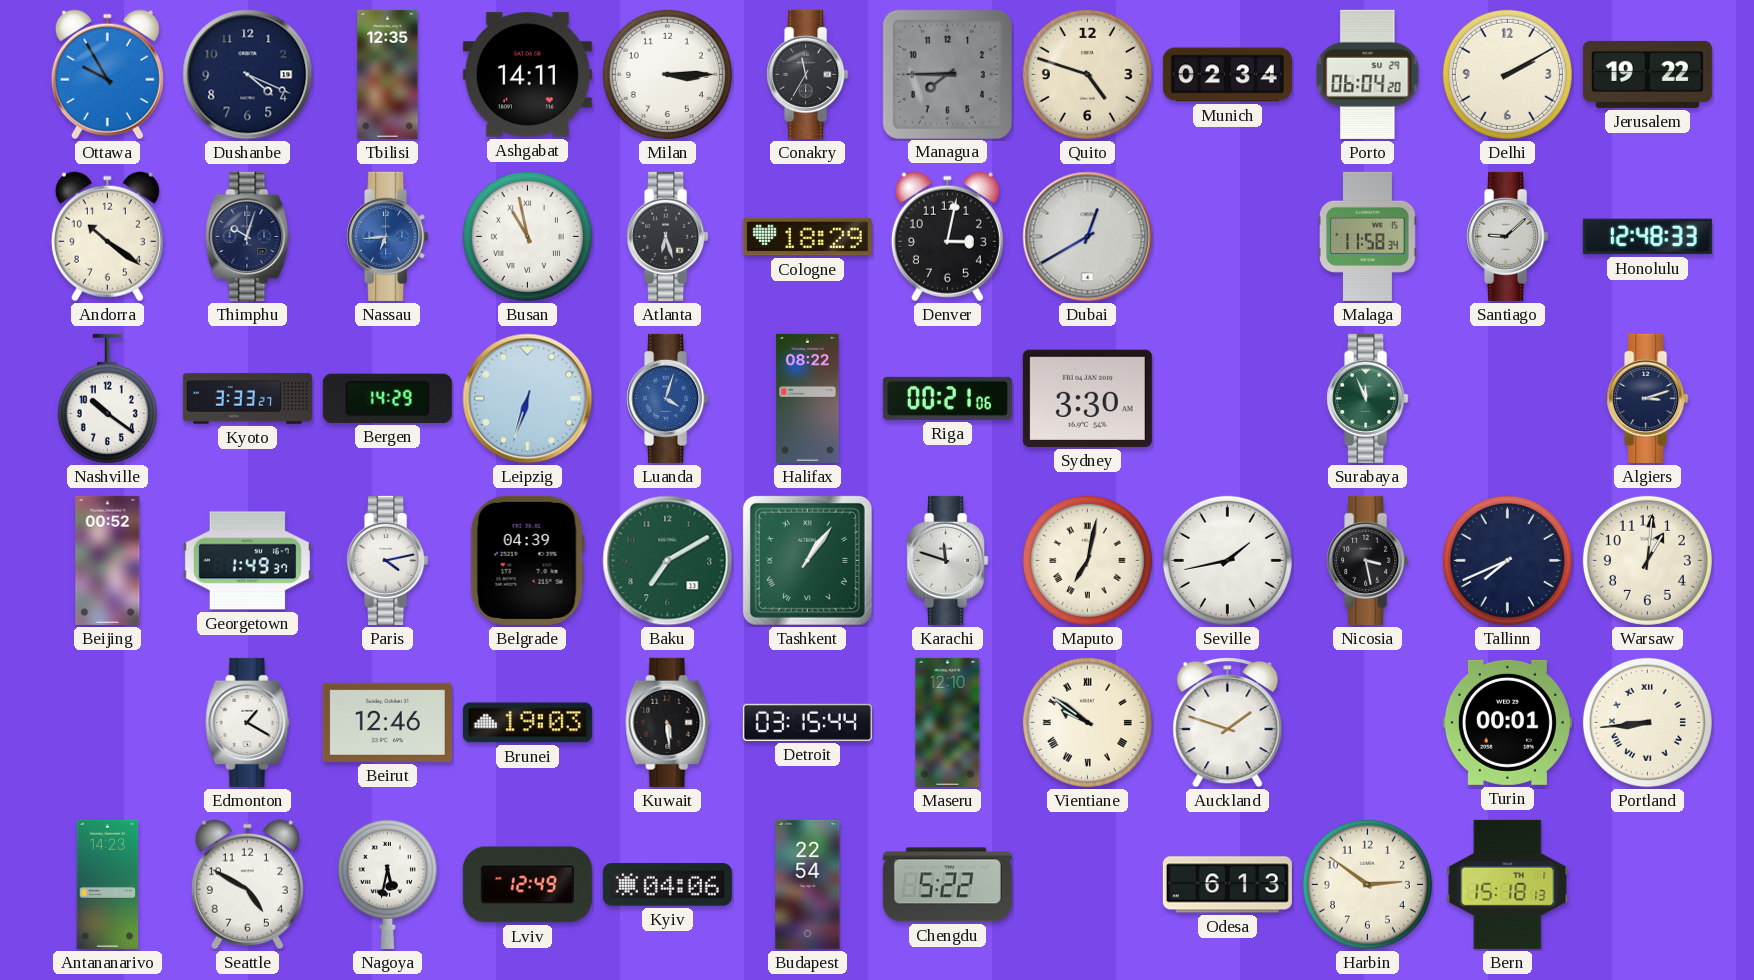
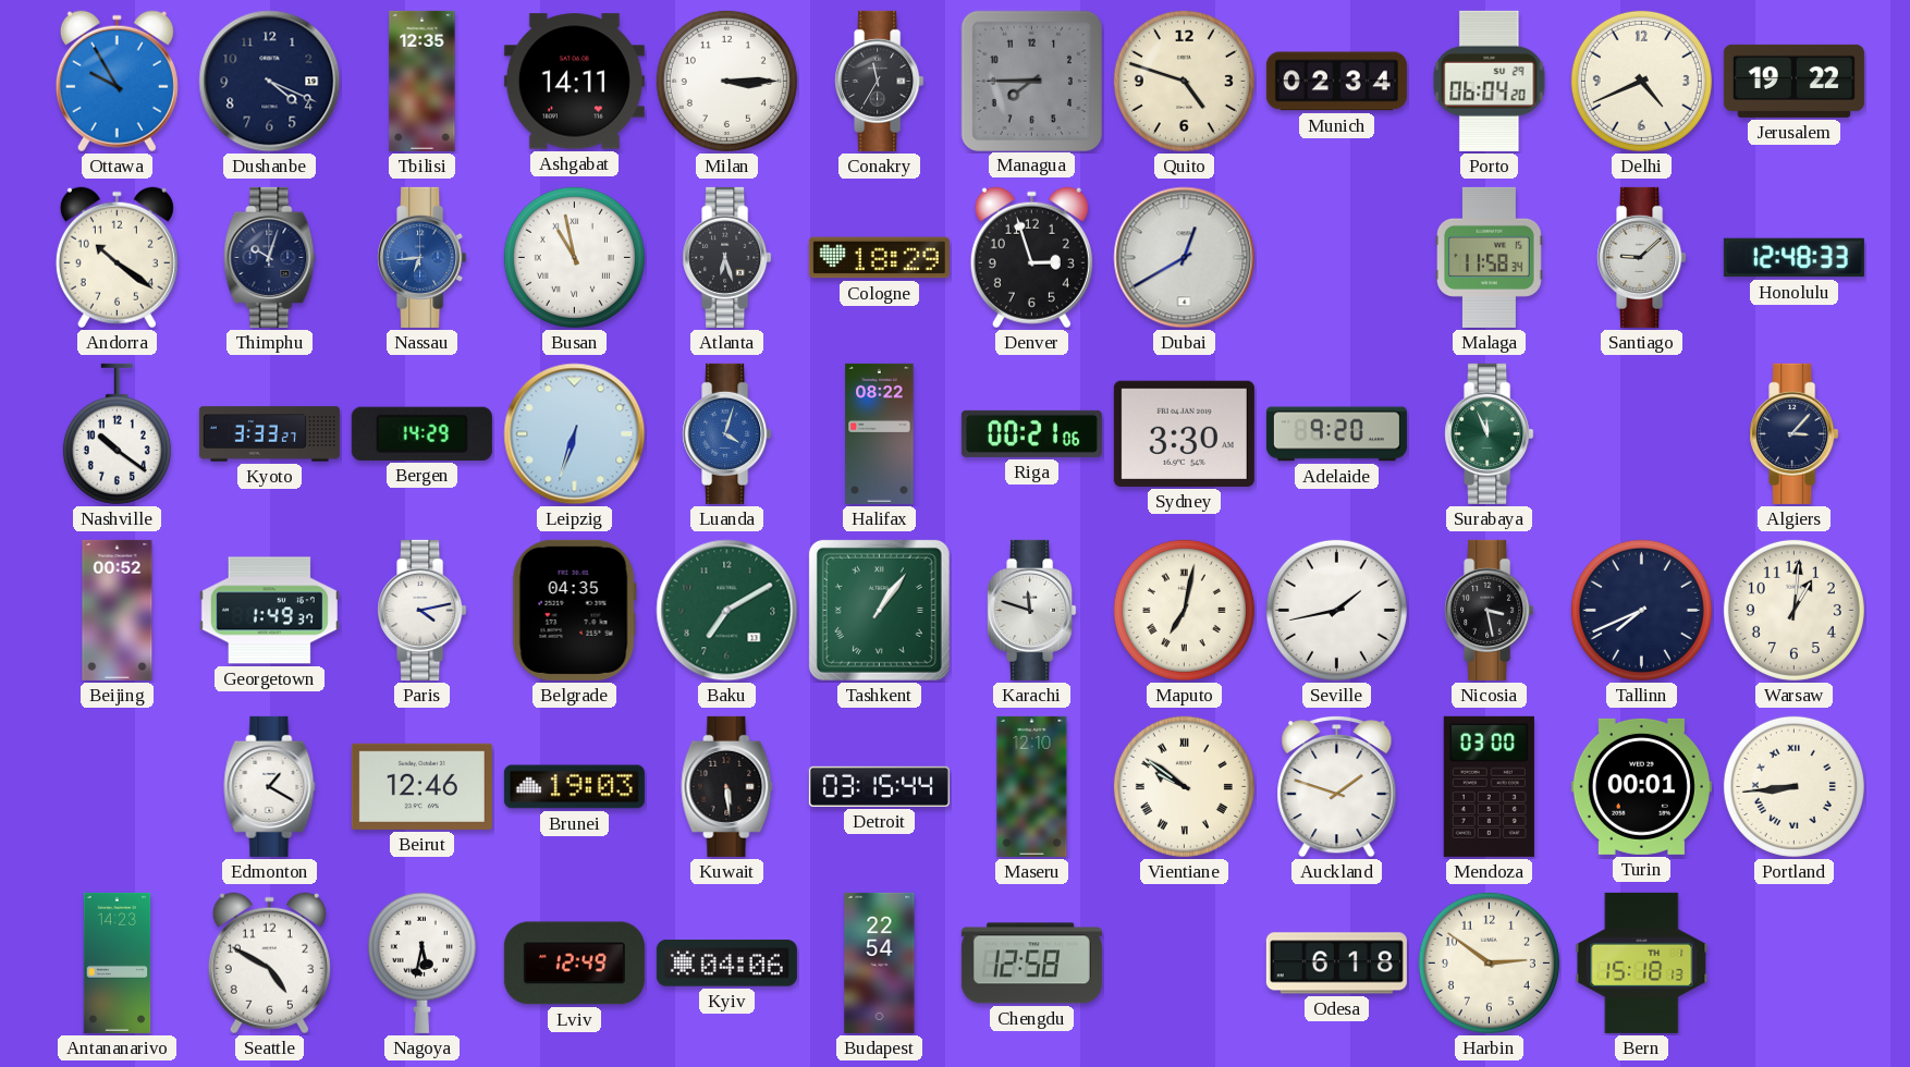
Delhi: 2:10 -> 4:41
Denver: 3:02 -> 2:57
Adelaide: none -> 9:20
Algiers: 3:12 -> 3:07
Belgrade: 04:39 -> 04:35
Mendoza: none -> 03:00
Chengdu: 5:22 -> 12:58
Odesa: 6:13 -> 6:18
